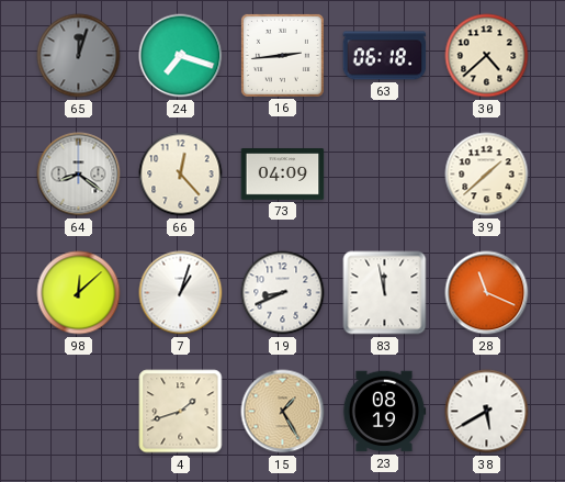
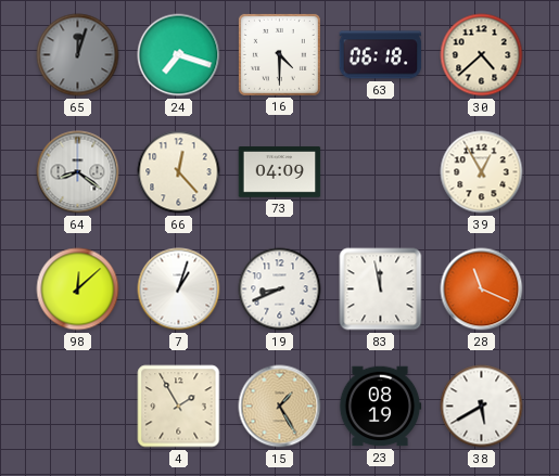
16: 2:44 -> 4:30
39: 1:38 -> 12:55
4: 1:42 -> 1:55
